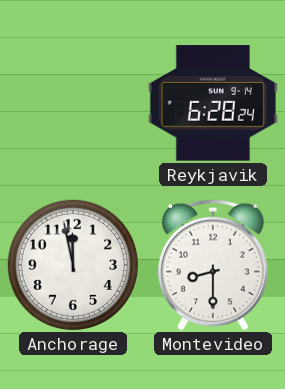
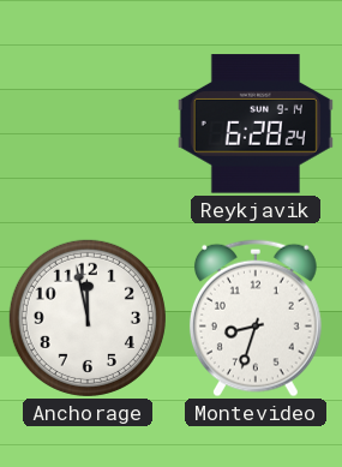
Montevideo: 8:30 -> 8:33
